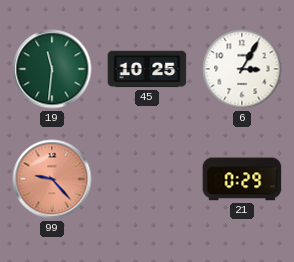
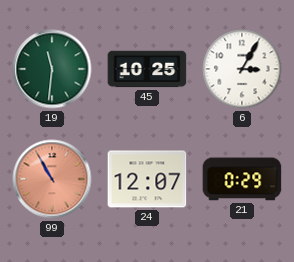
99: 9:23 -> 10:55
24: none -> 12:07
